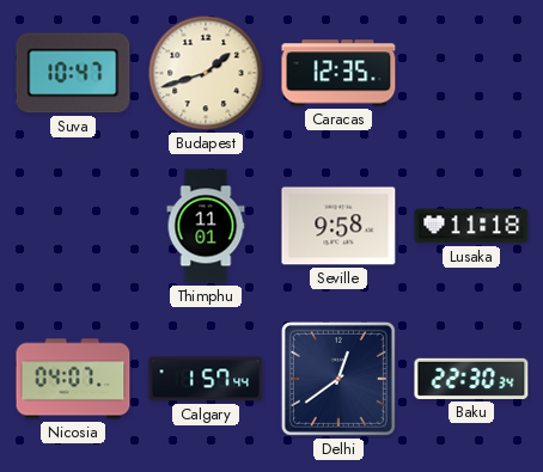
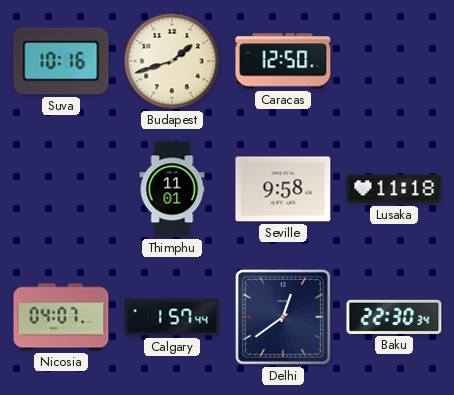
Suva: 10:47 -> 10:16
Caracas: 12:35 -> 12:50
